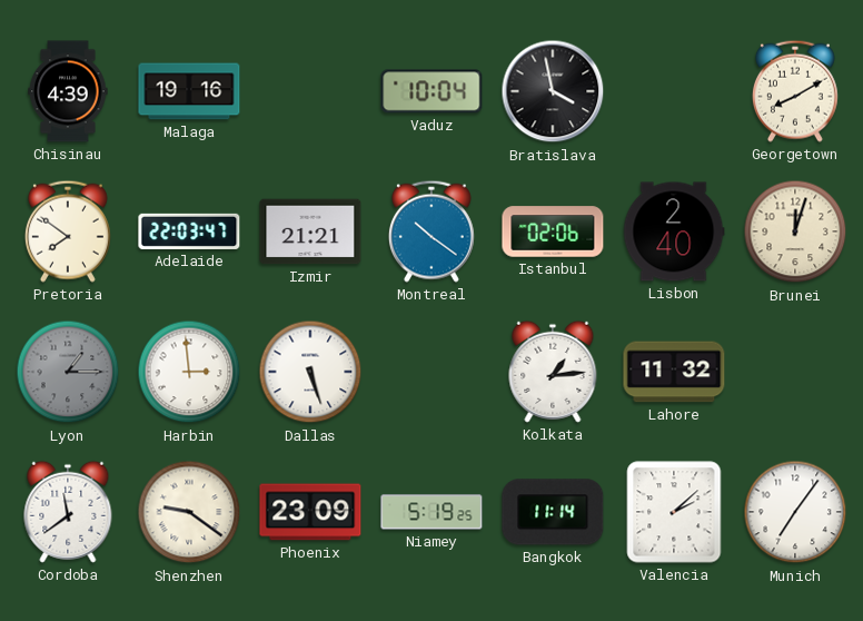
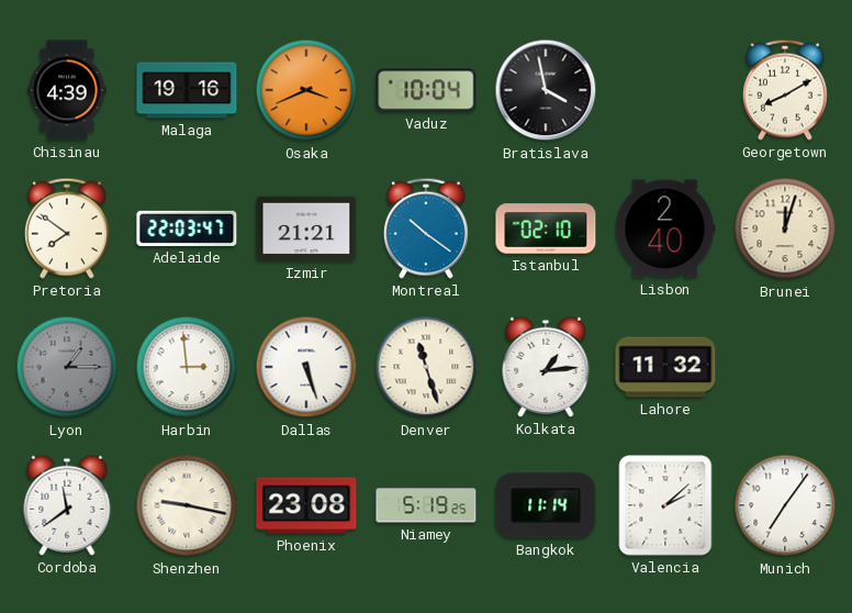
Osaka: none -> 3:41
Istanbul: 02:06 -> 02:10
Denver: none -> 11:27
Shenzhen: 9:21 -> 9:17
Phoenix: 23:09 -> 23:08
